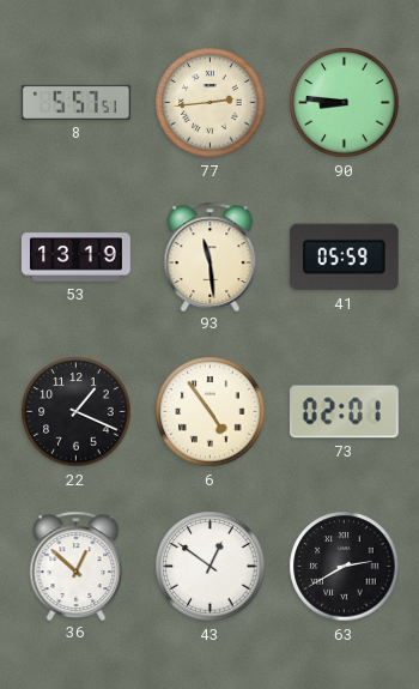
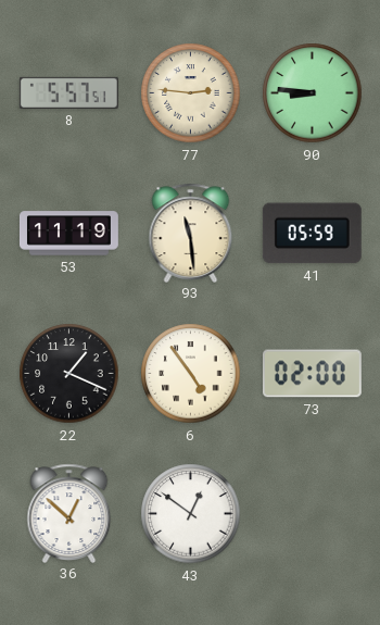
77: 2:44 -> 2:46
53: 13:19 -> 11:19
73: 02:01 -> 02:00
63: 2:40 -> none
